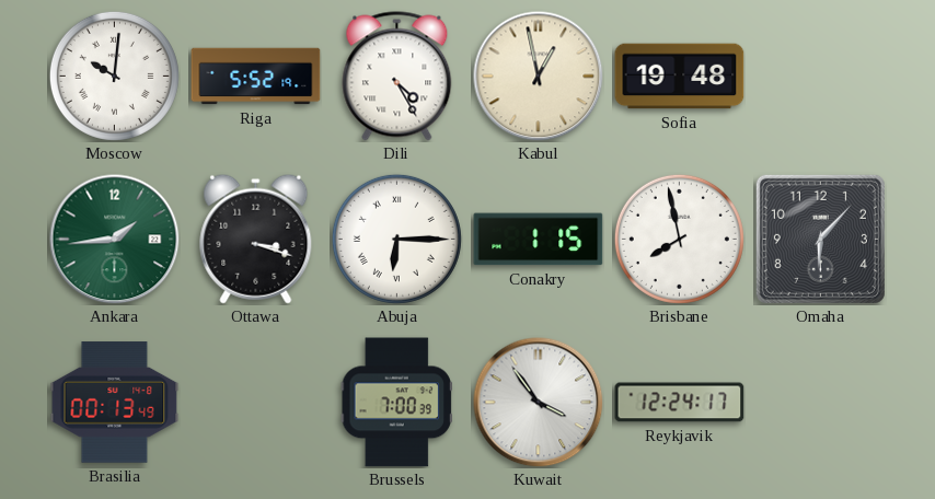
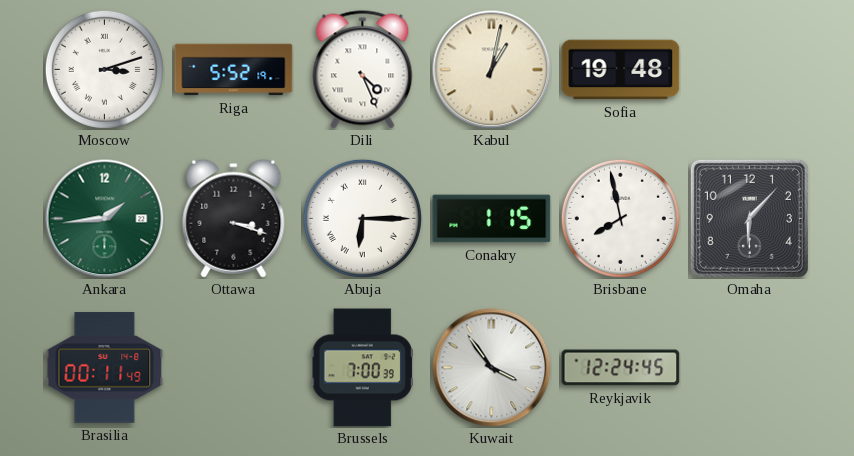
Moscow: 10:01 -> 3:12
Dili: 4:25 -> 4:26
Kabul: 12:58 -> 1:02
Brasilia: 00:13 -> 00:11
Reykjavik: 12:24:17 -> 12:24:45
